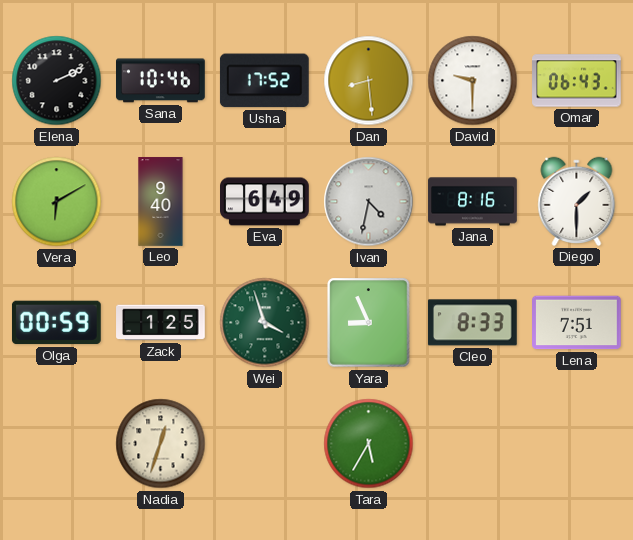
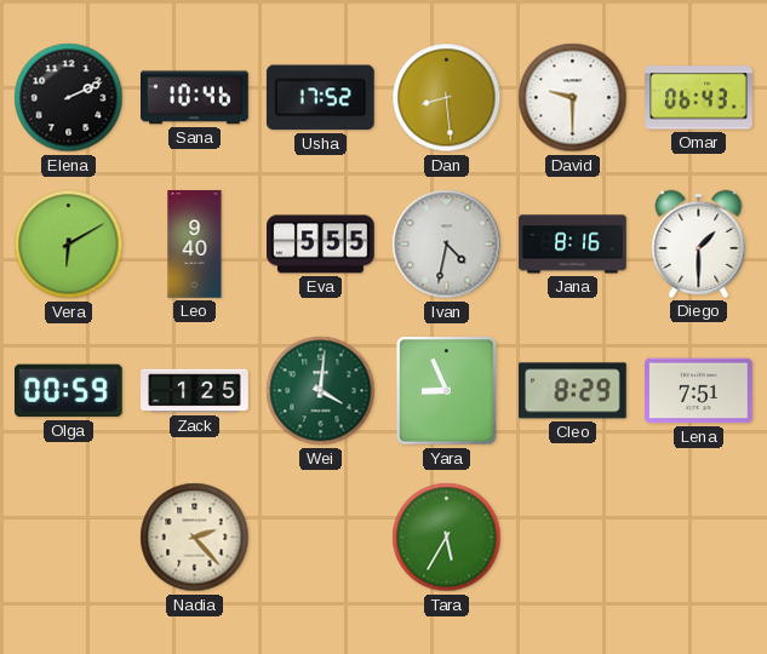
Eva: 6:49 -> 5:55
Wei: 3:57 -> 4:01
Cleo: 8:33 -> 8:29
Nadia: 12:33 -> 2:23
